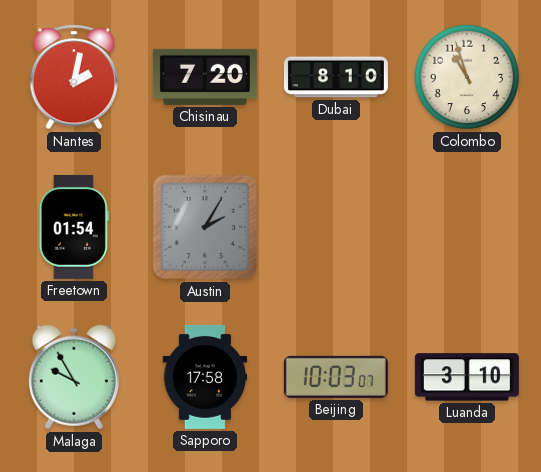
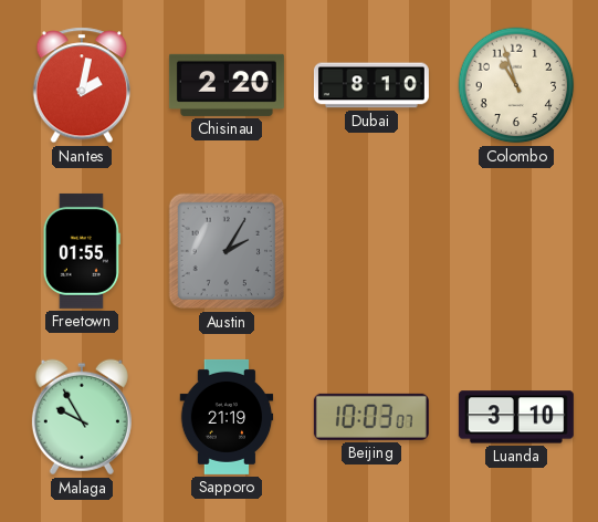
Chisinau: 7:20 -> 2:20
Freetown: 01:54 -> 01:55
Sapporo: 17:58 -> 21:19
